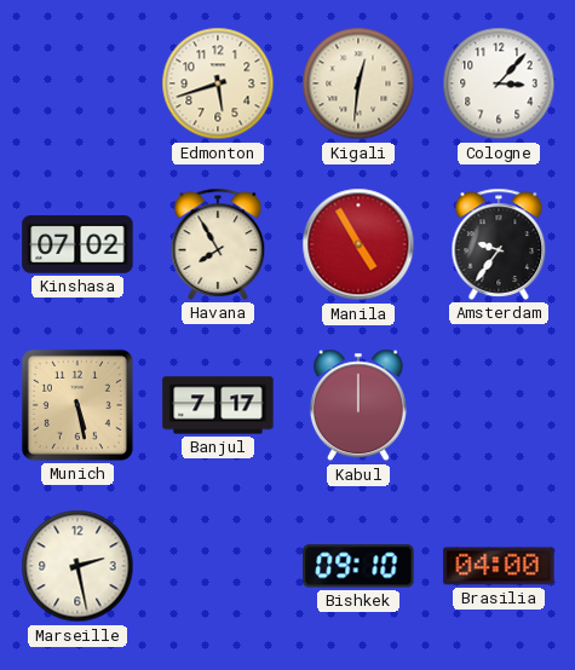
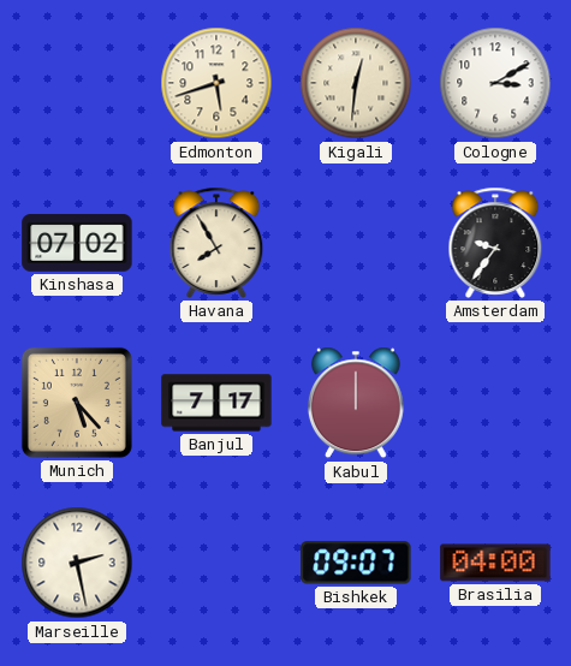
Cologne: 3:07 -> 3:10
Manila: 4:55 -> none
Munich: 5:28 -> 5:23
Bishkek: 09:10 -> 09:07
